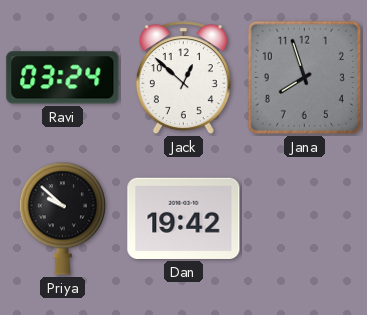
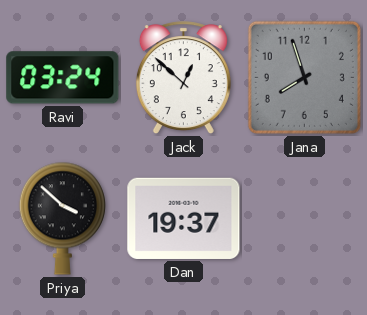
Priya: 9:52 -> 3:52
Dan: 19:42 -> 19:37
